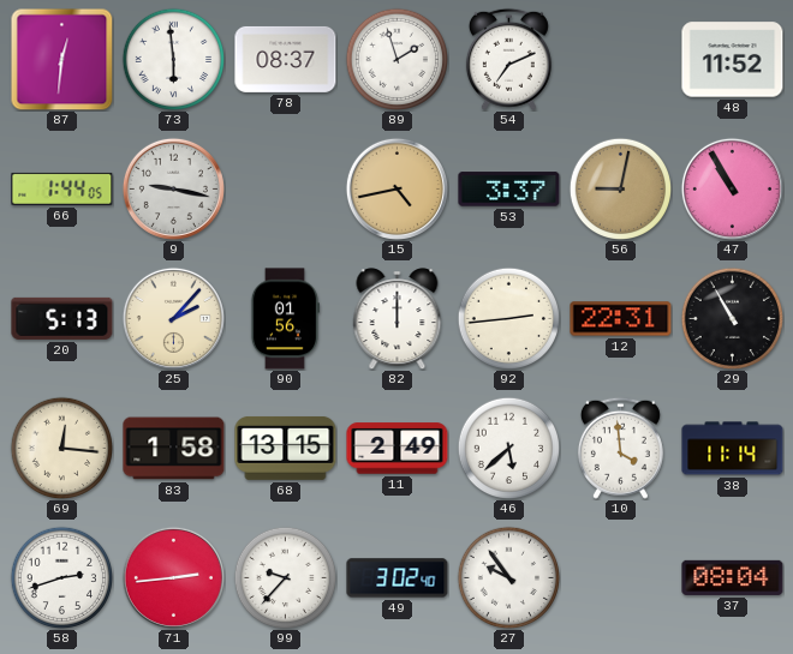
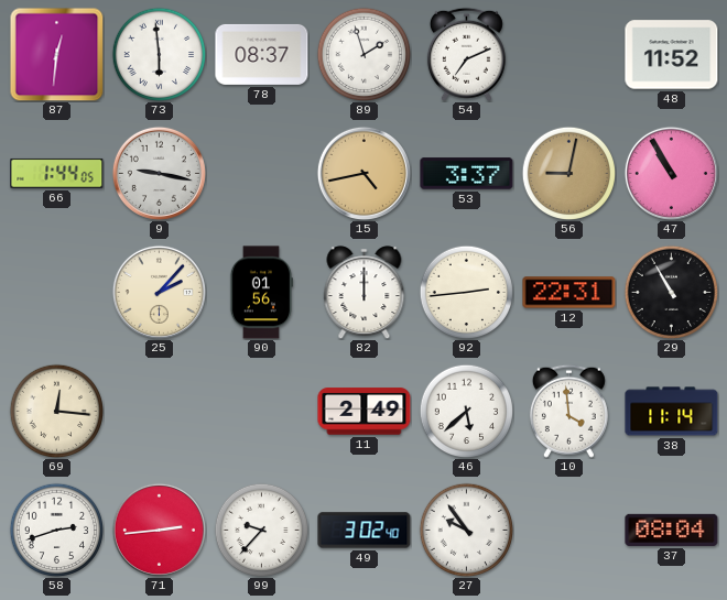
20: 5:13 -> none
83: 1:58 -> none
68: 13:15 -> none
